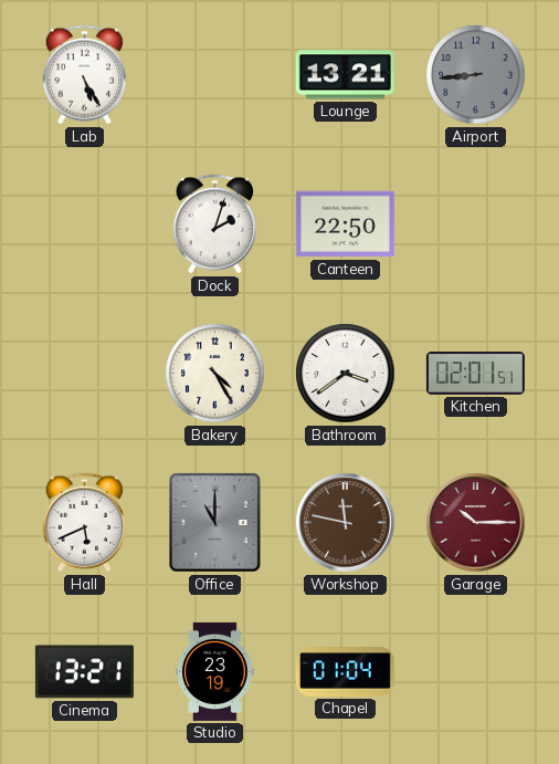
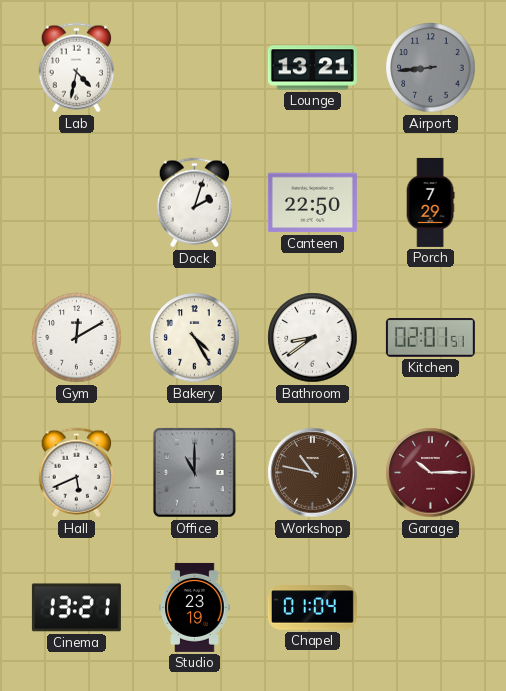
Lab: 5:25 -> 4:32
Porch: none -> 7:29
Gym: none -> 12:10
Bathroom: 3:39 -> 8:39
Workshop: 11:47 -> 10:47
